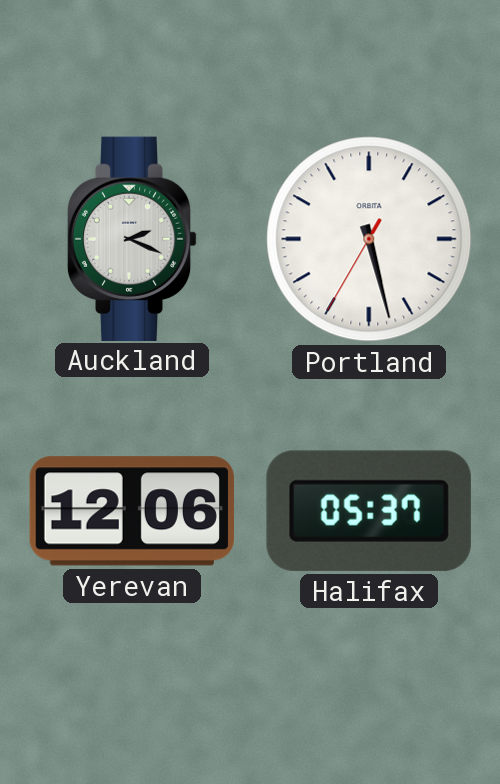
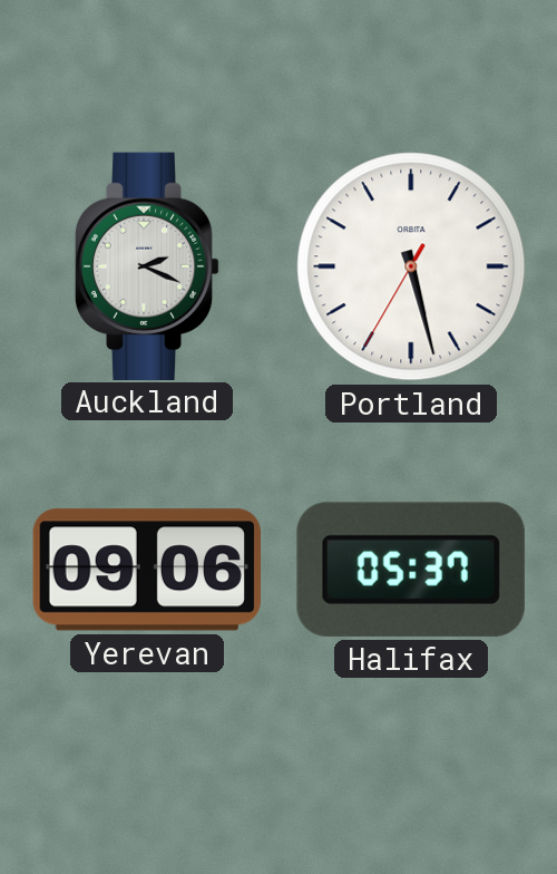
Yerevan: 12:06 -> 09:06
